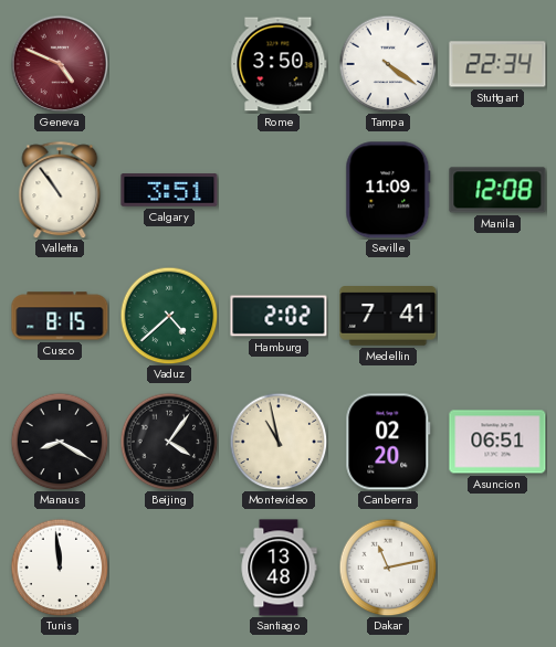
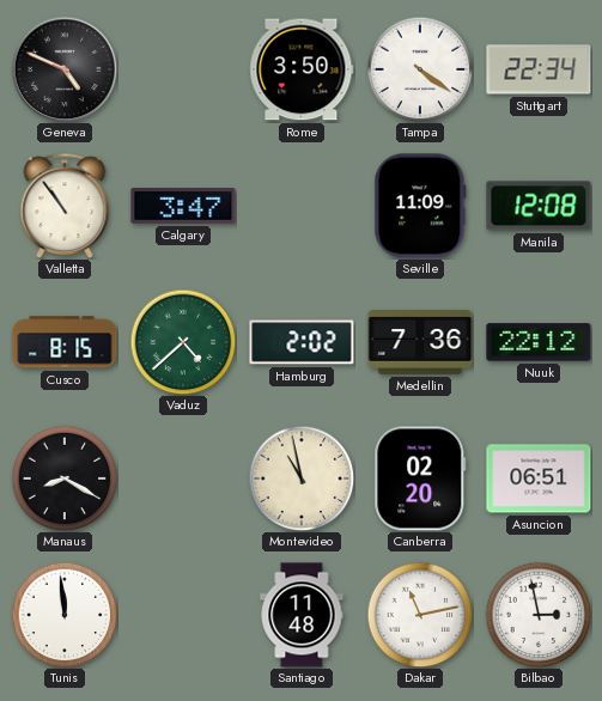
Geneva dial: burgundy -> black
Calgary: 3:51 -> 3:47
Medellin: 7:41 -> 7:36
Nuuk: none -> 22:12
Beijing: 4:06 -> none
Santiago: 13:48 -> 11:48
Bilbao: none -> 2:58
